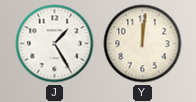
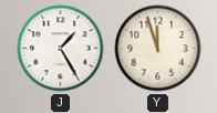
Y: 12:01 -> 11:57
